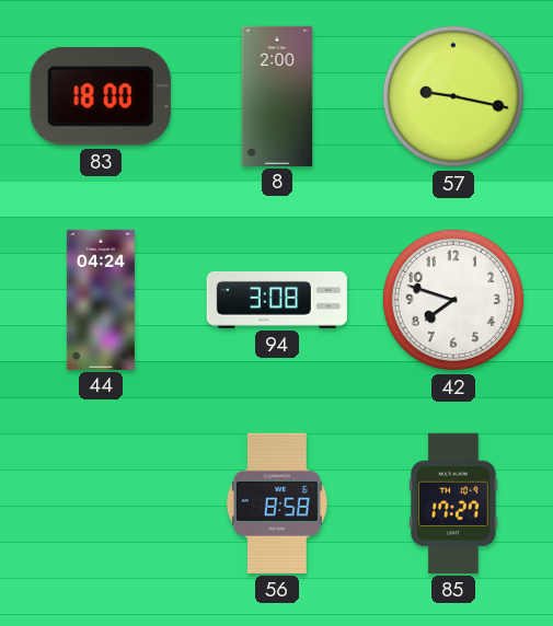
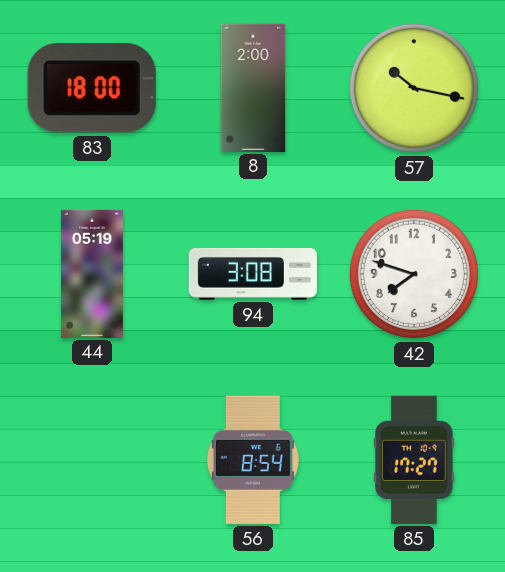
57: 9:17 -> 10:17
44: 04:24 -> 05:19
56: 8:58 -> 8:54
